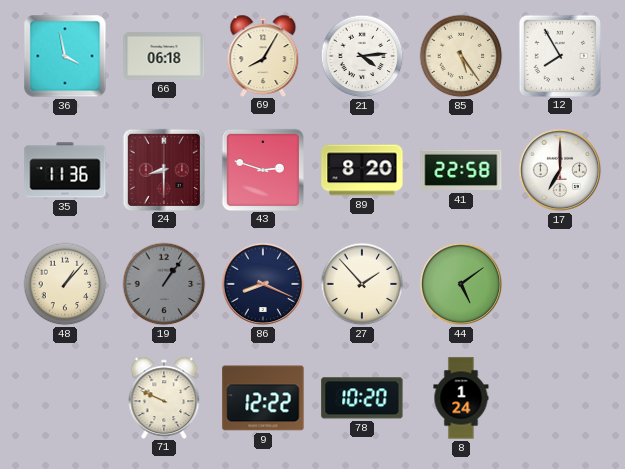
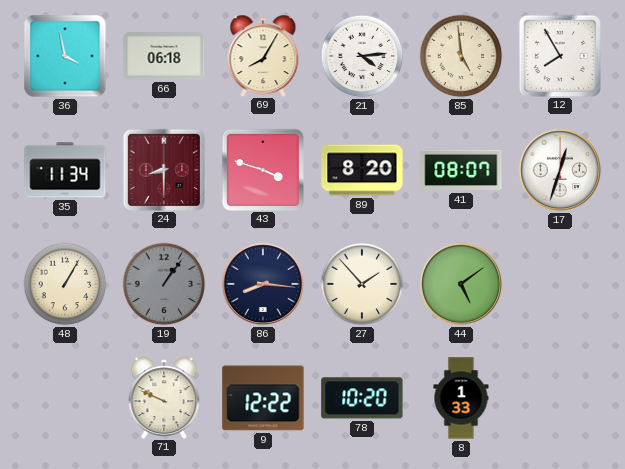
85: 5:24 -> 4:59
35: 11:36 -> 11:34
43: 2:48 -> 3:48
41: 22:58 -> 08:07
17: 7:00 -> 12:33
48: 1:07 -> 1:05
86: 8:19 -> 8:16
8: 1:24 -> 1:33
